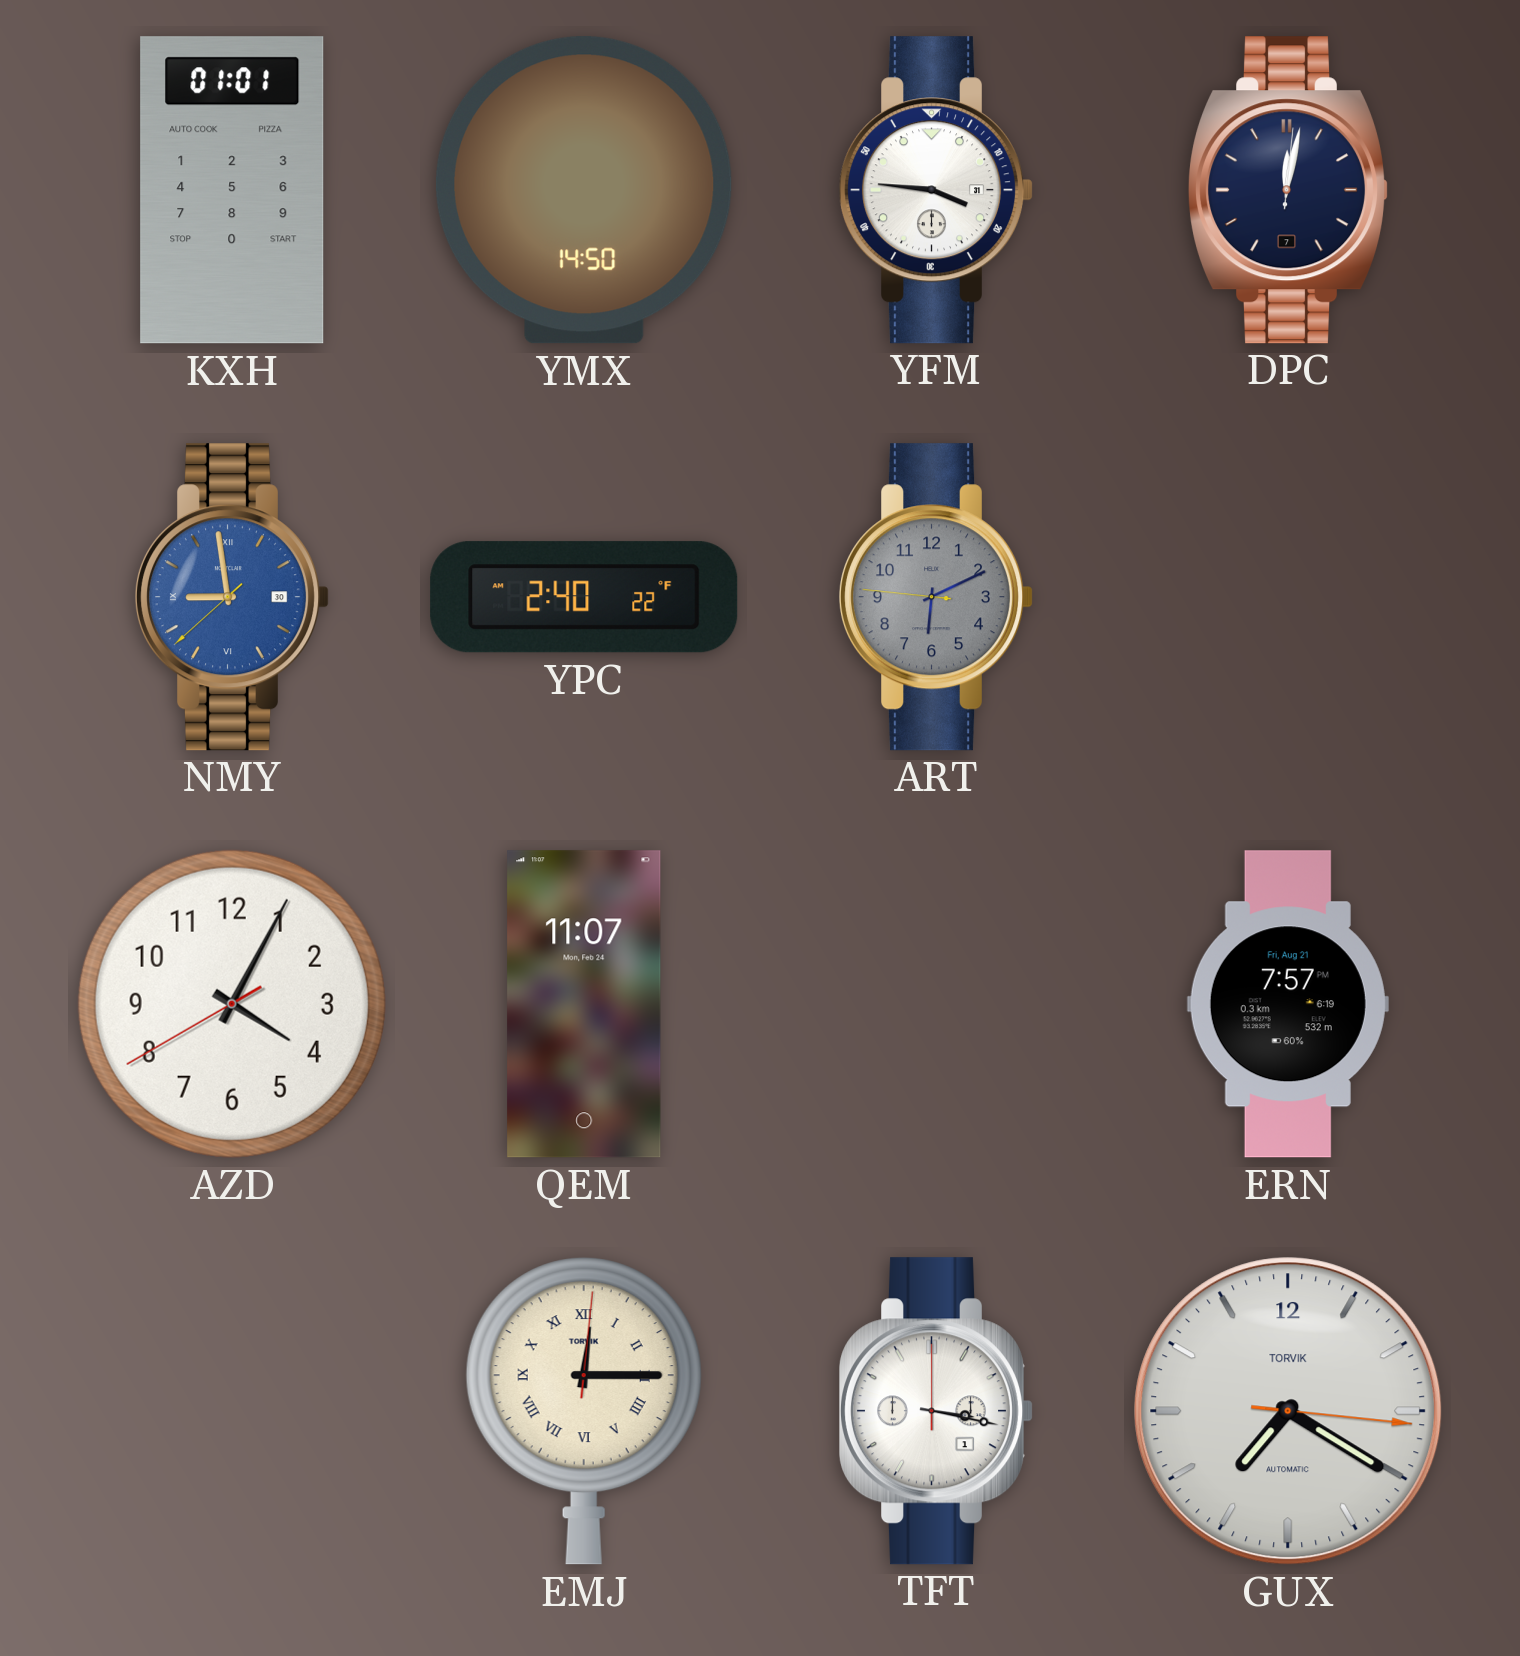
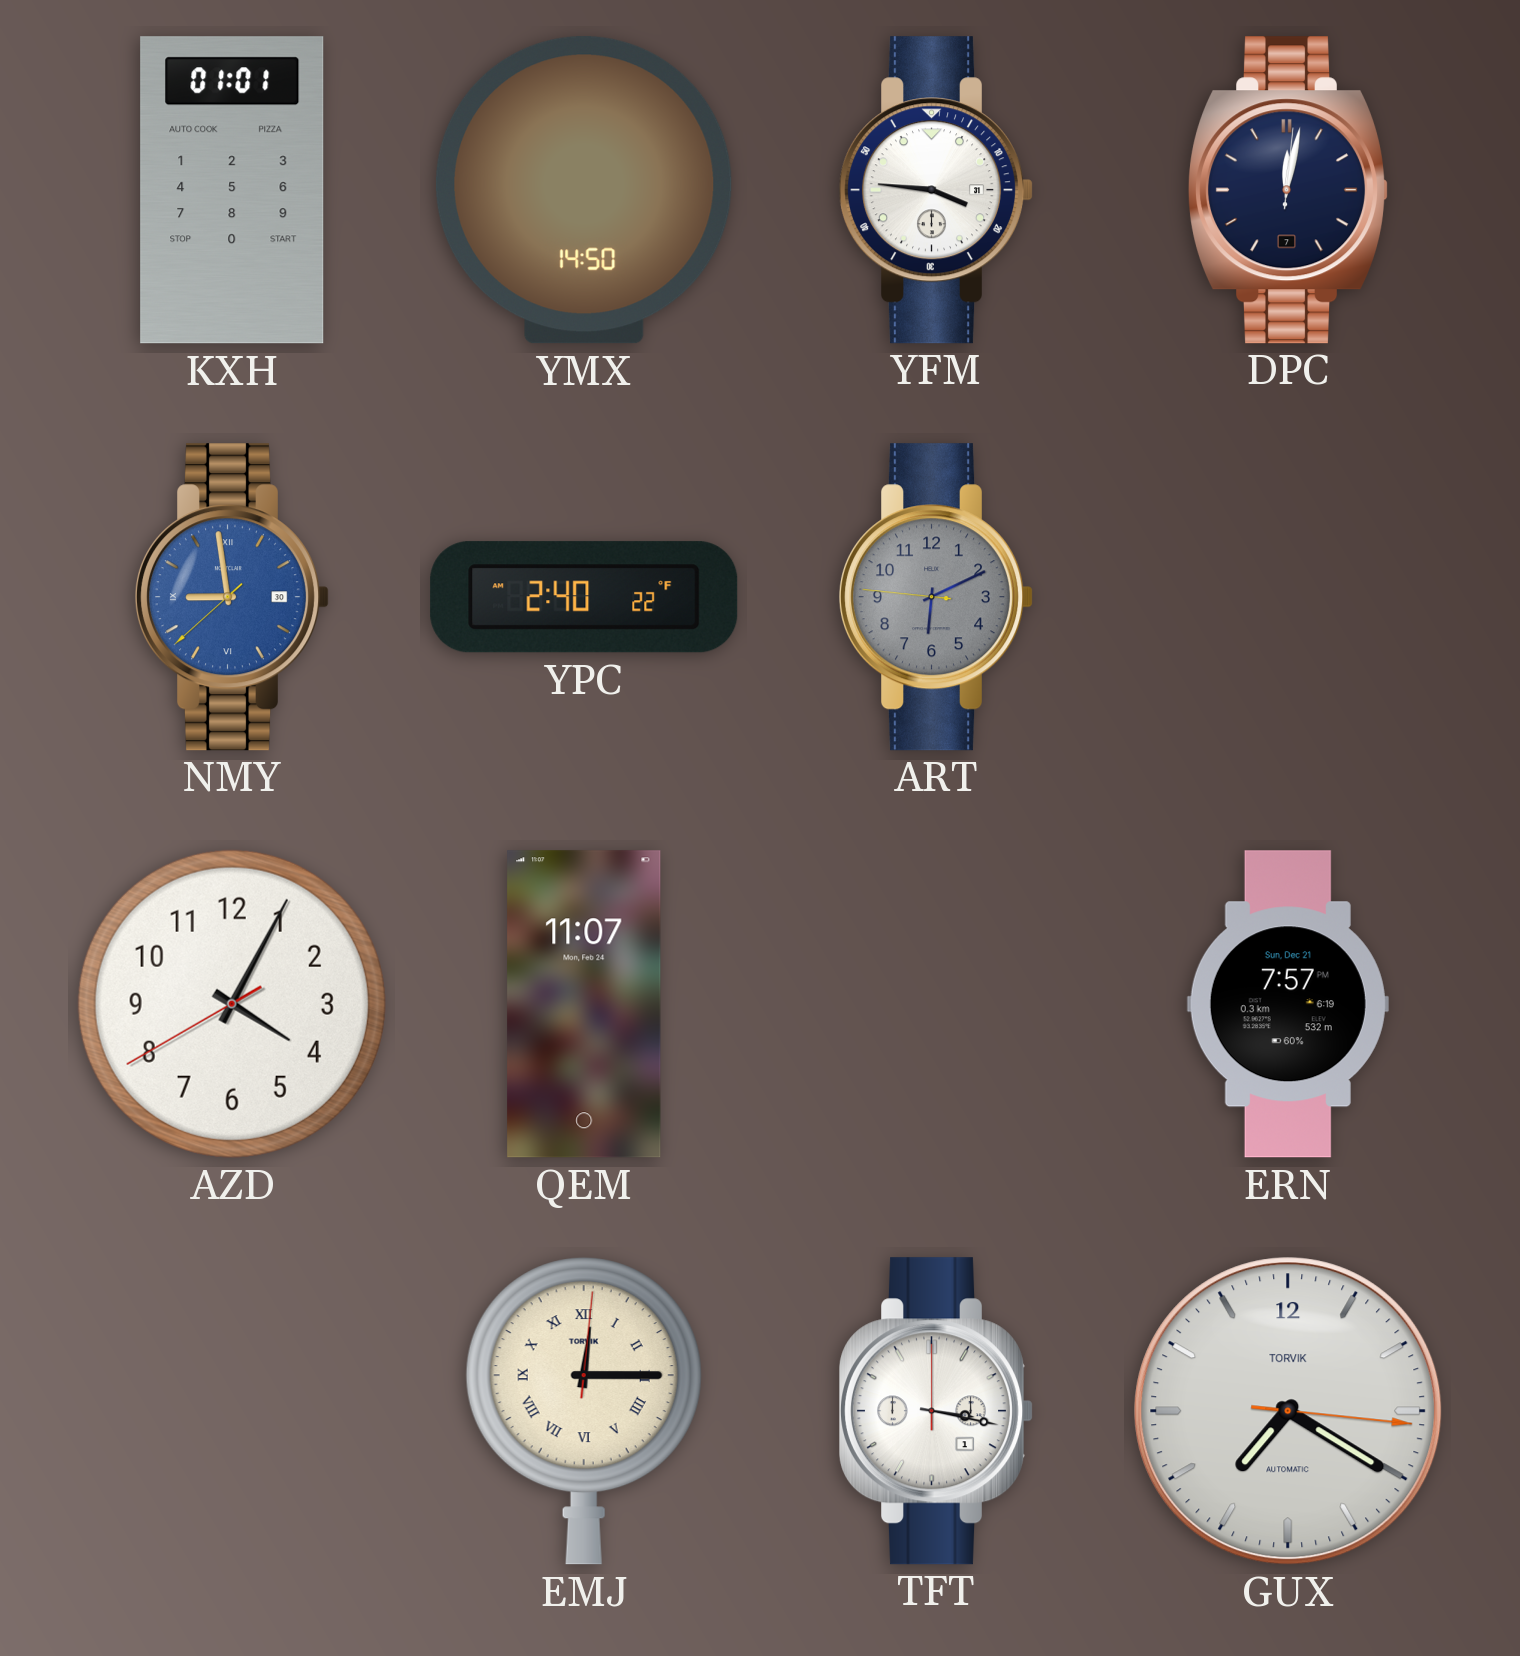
ERN date: Fri, Aug 21 -> Sun, Dec 21
